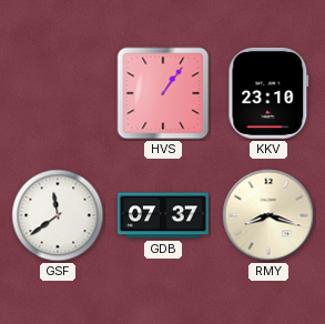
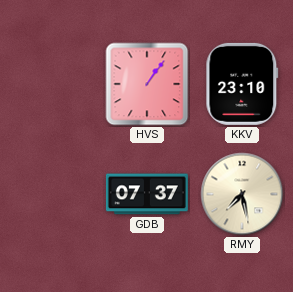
GSF: 11:39 -> none
RMY: 8:18 -> 7:28
